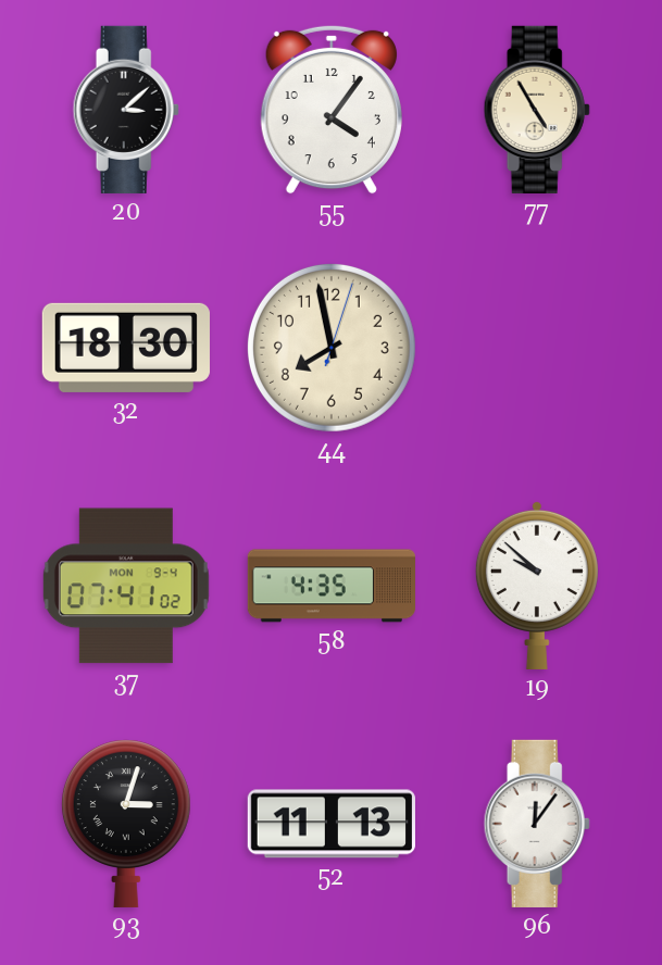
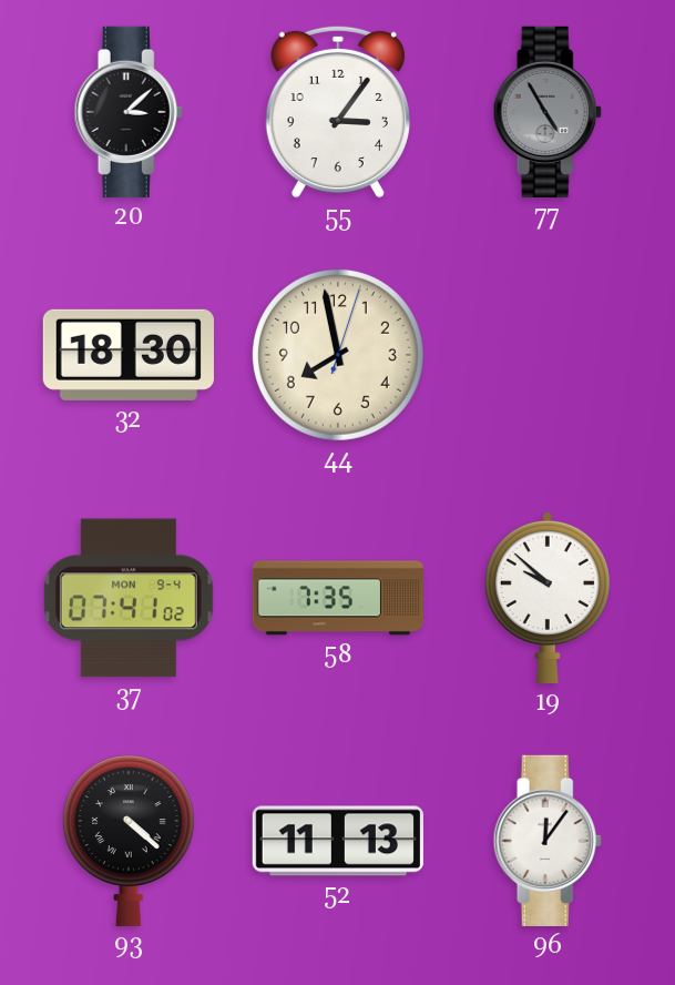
55: 4:06 -> 3:06
77 dial: cream -> grey
58: 4:35 -> 7:35
93: 3:03 -> 4:22
